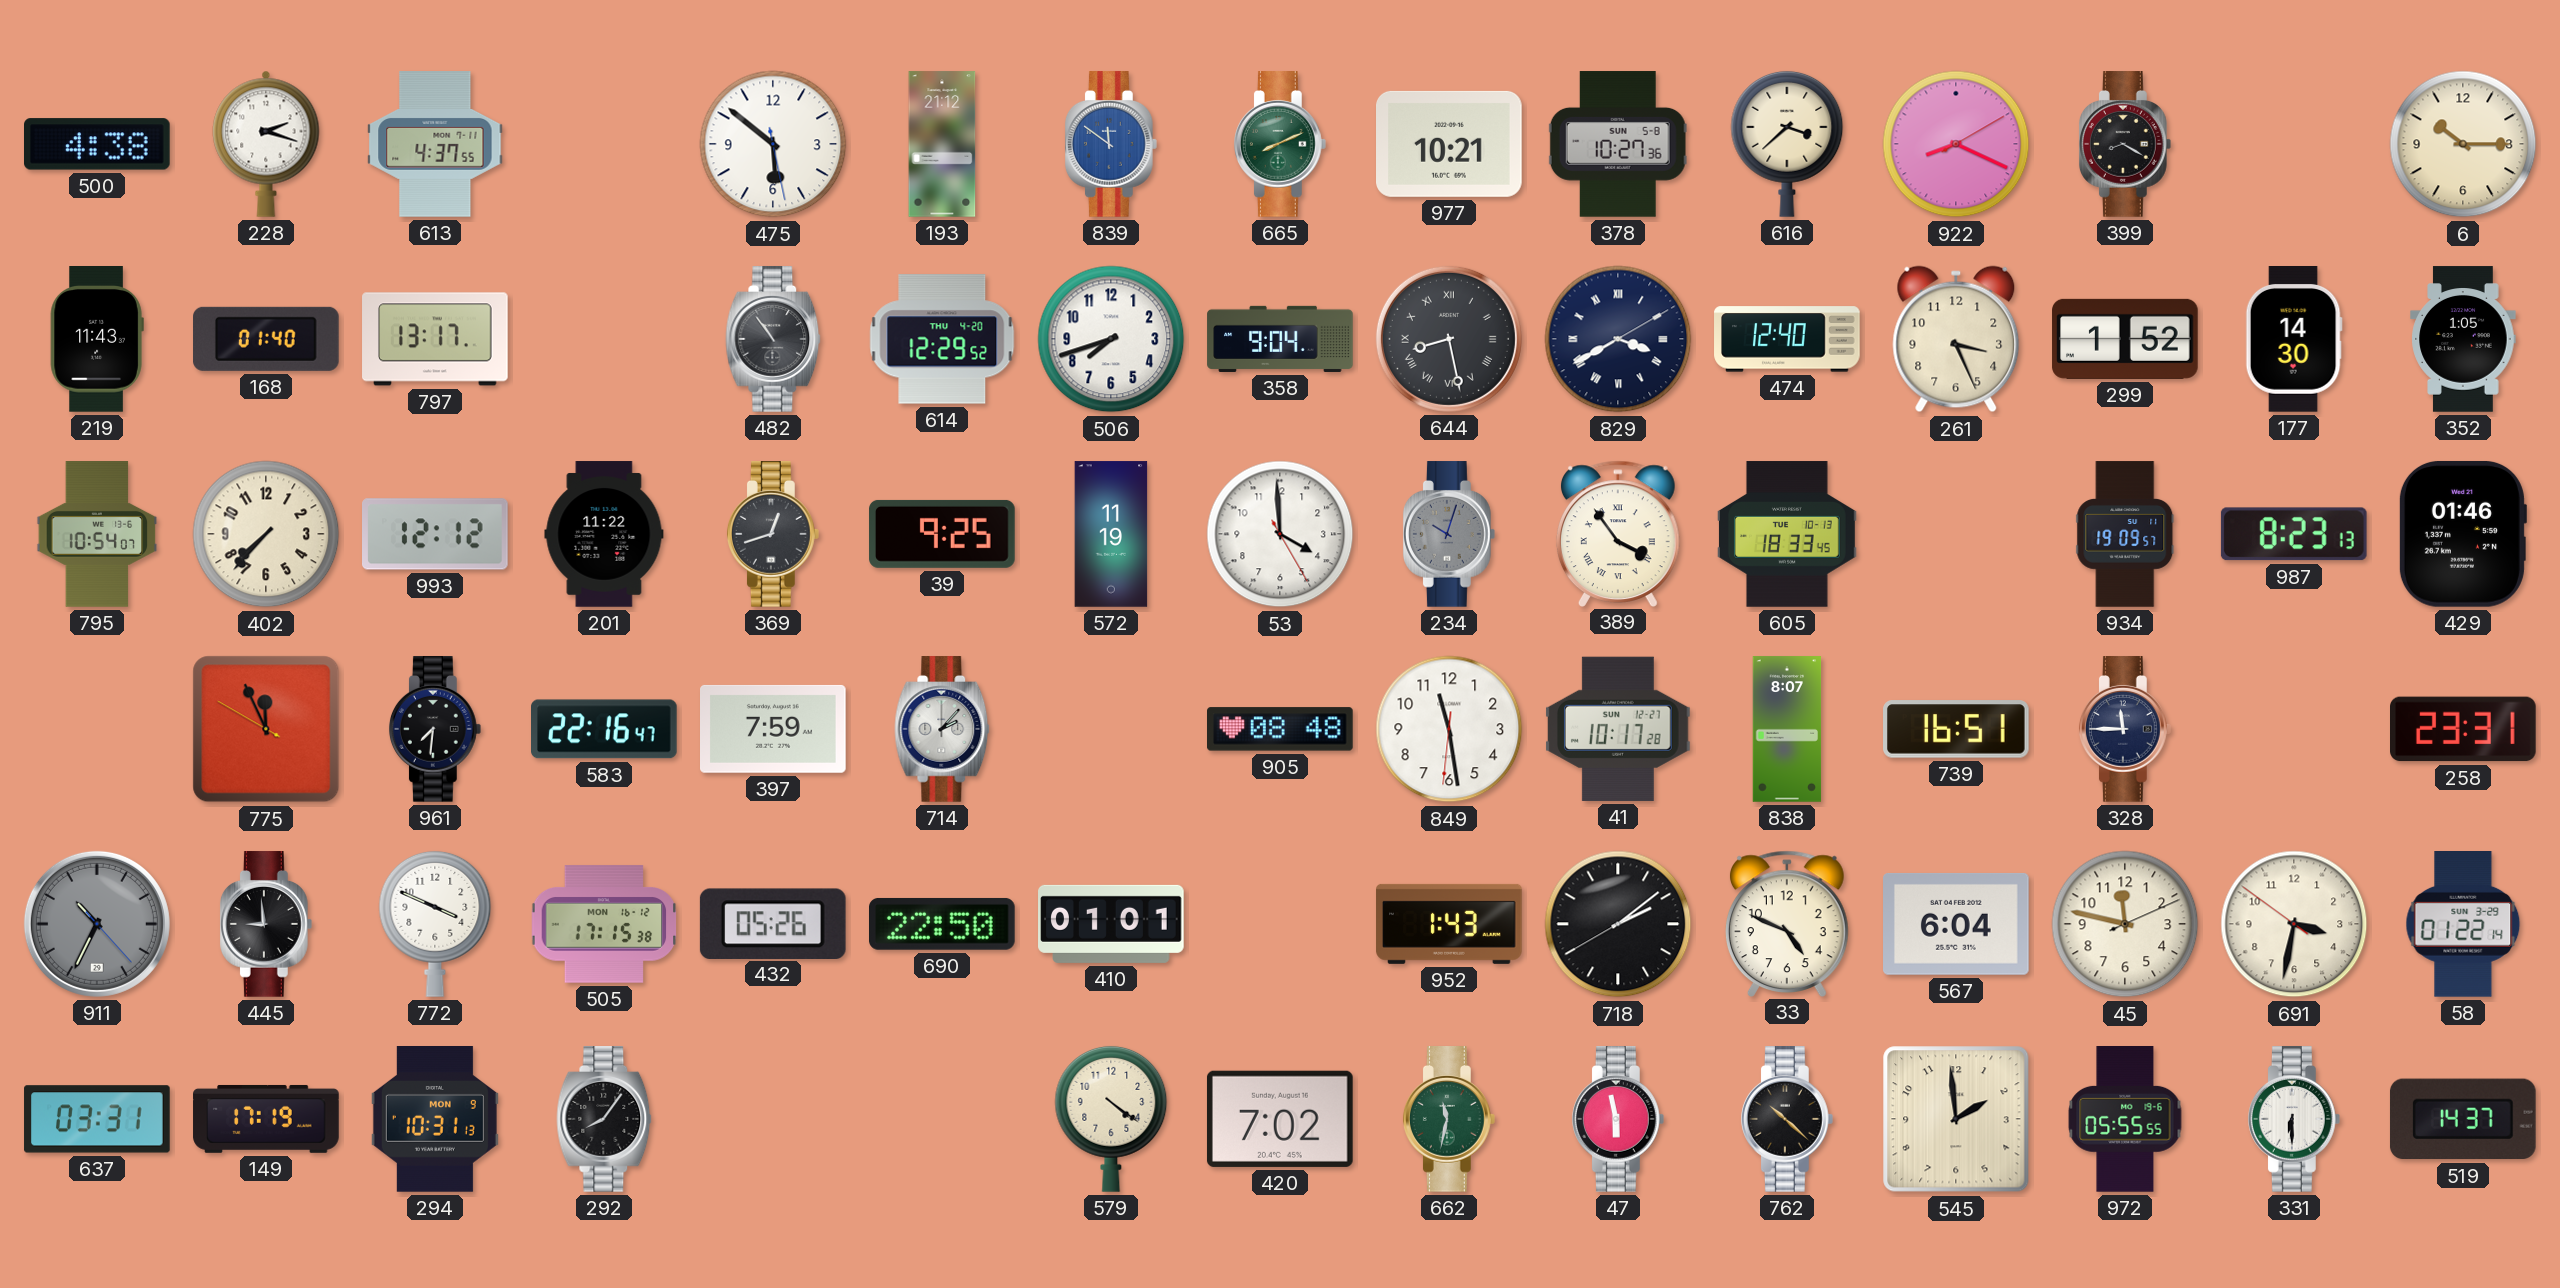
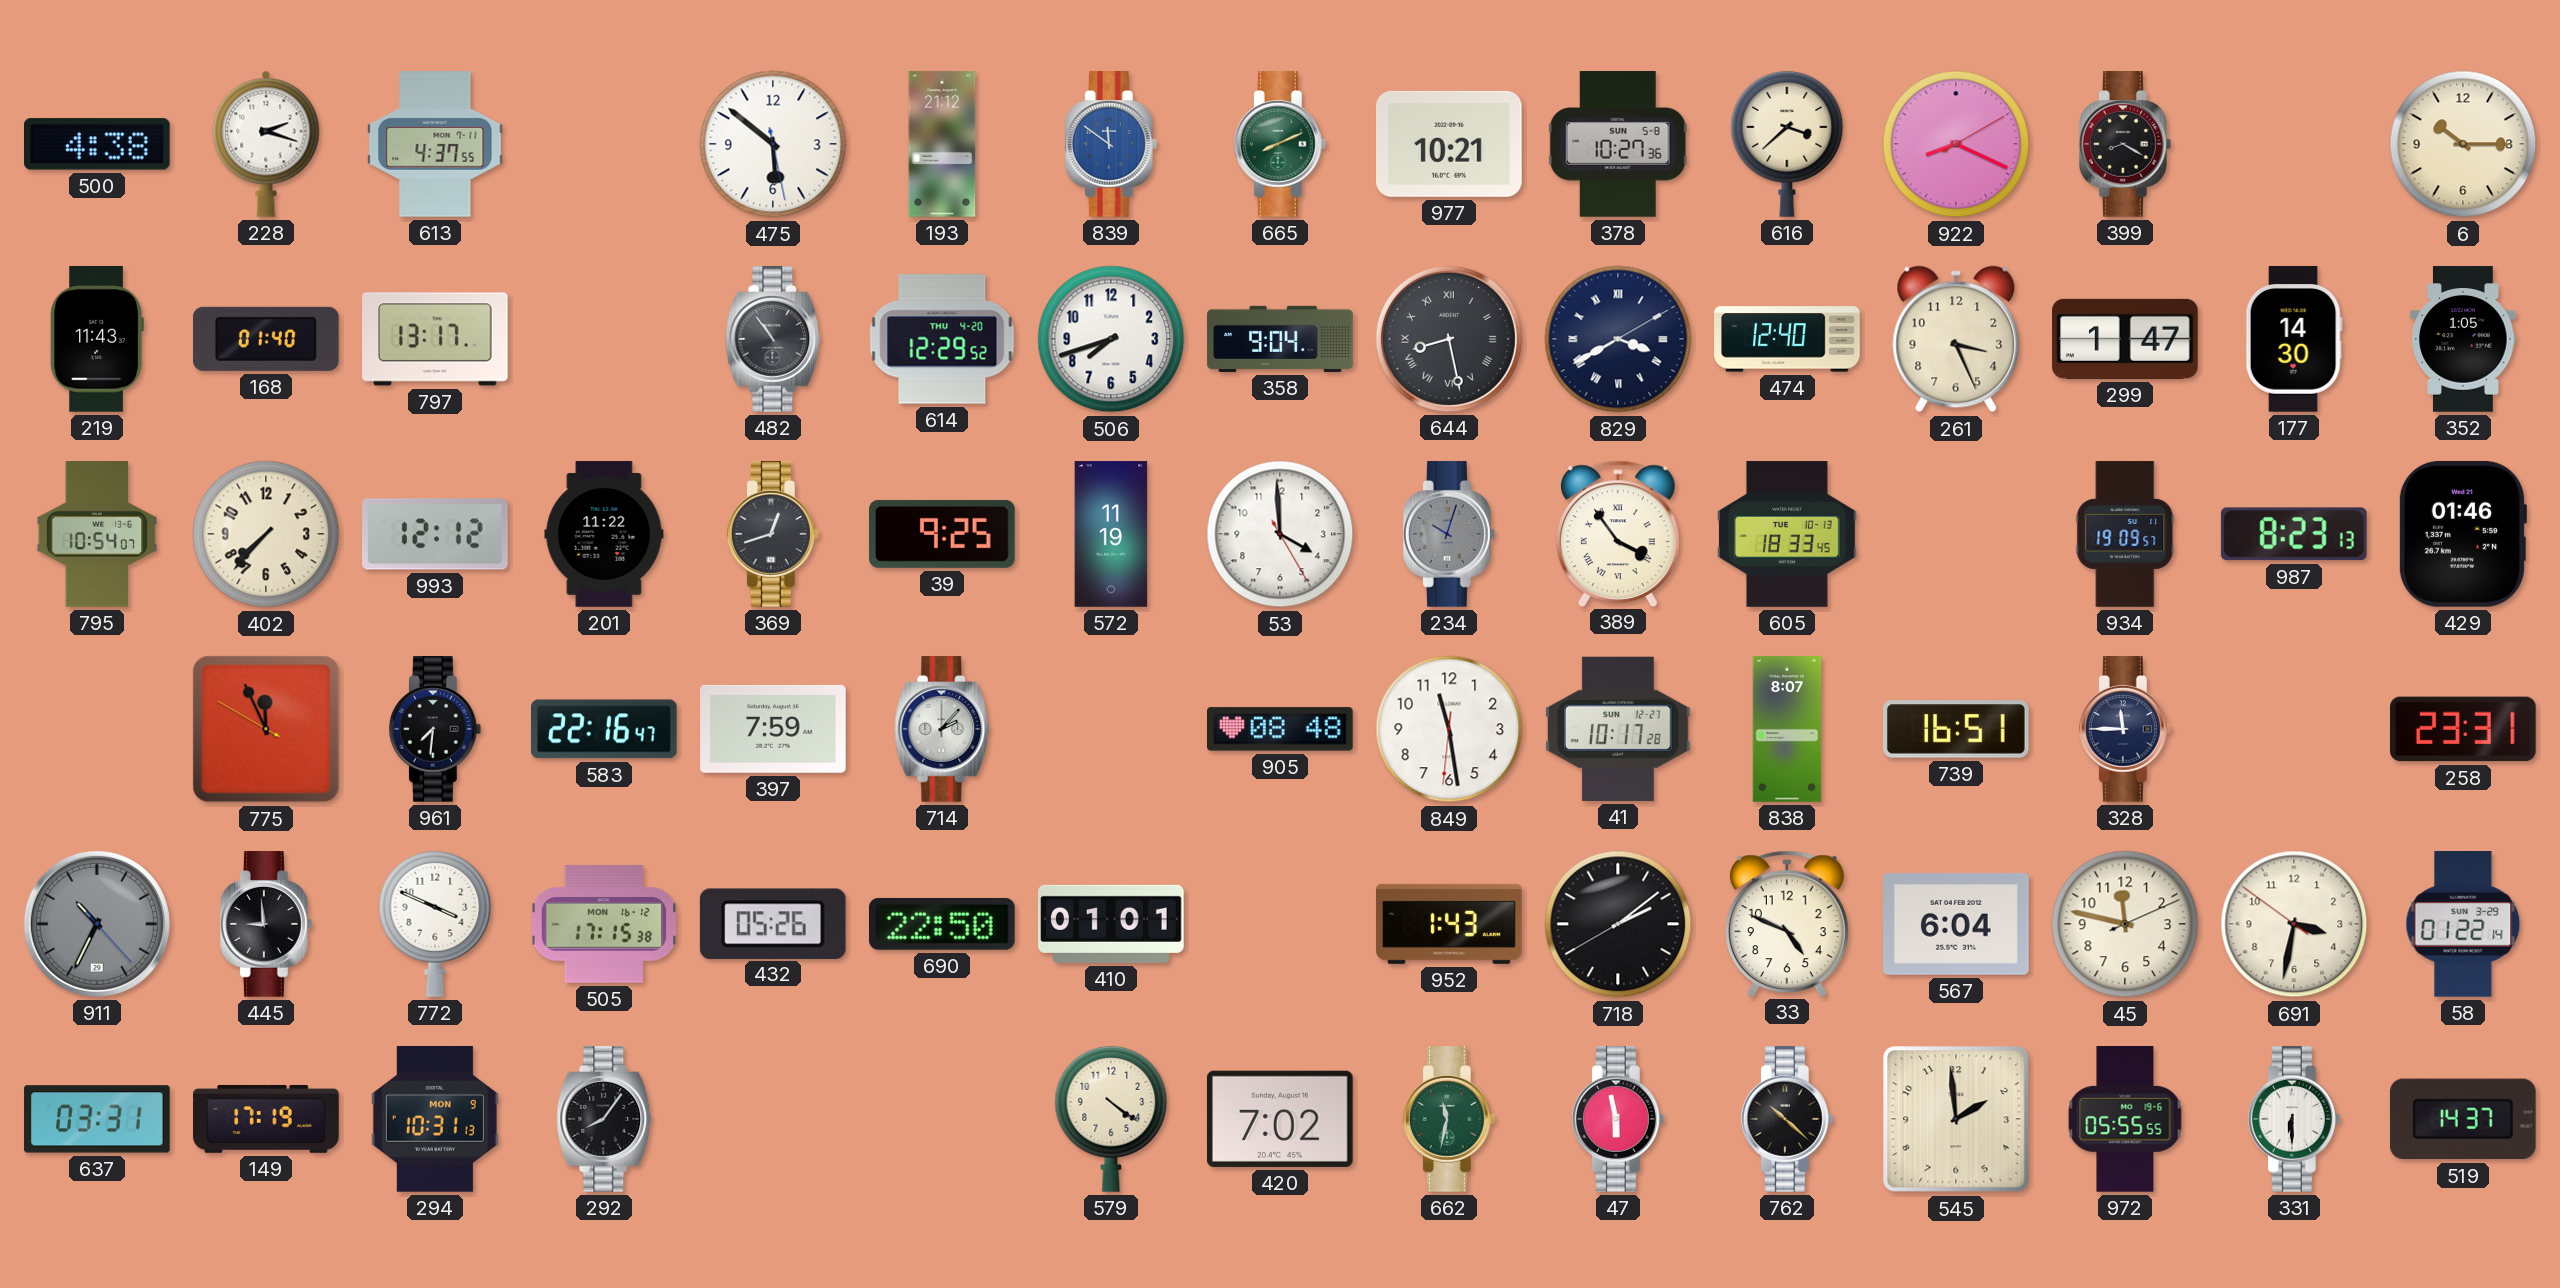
299: 1:52 -> 1:47
